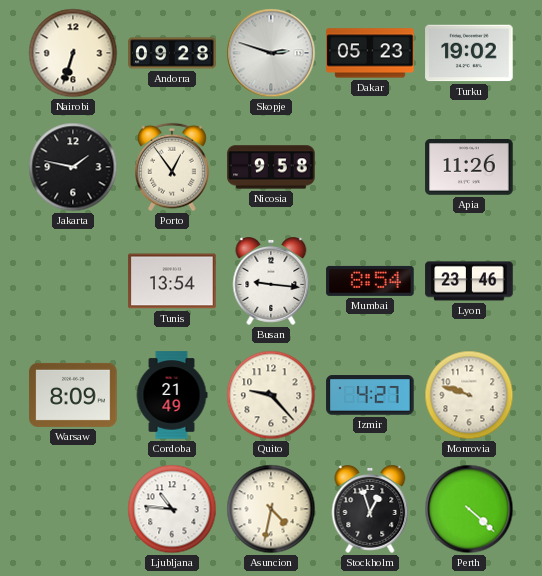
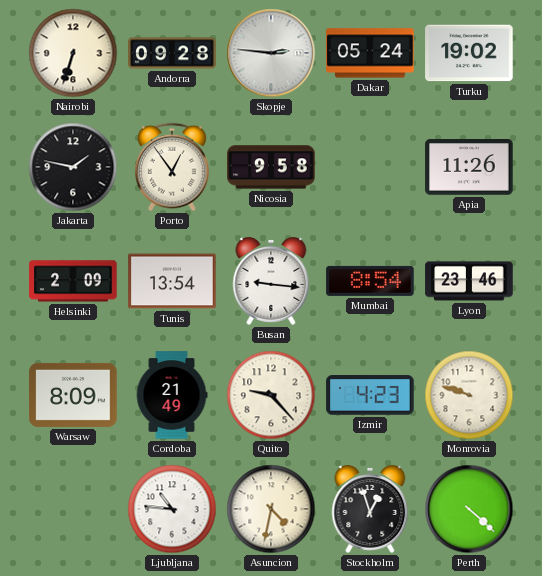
Skopje: 2:48 -> 2:46
Dakar: 05:23 -> 05:24
Helsinki: none -> 2:09
Izmir: 4:27 -> 4:23
